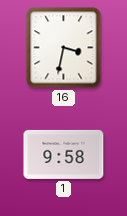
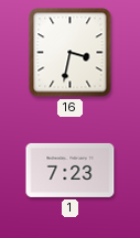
1: 9:58 -> 7:23
